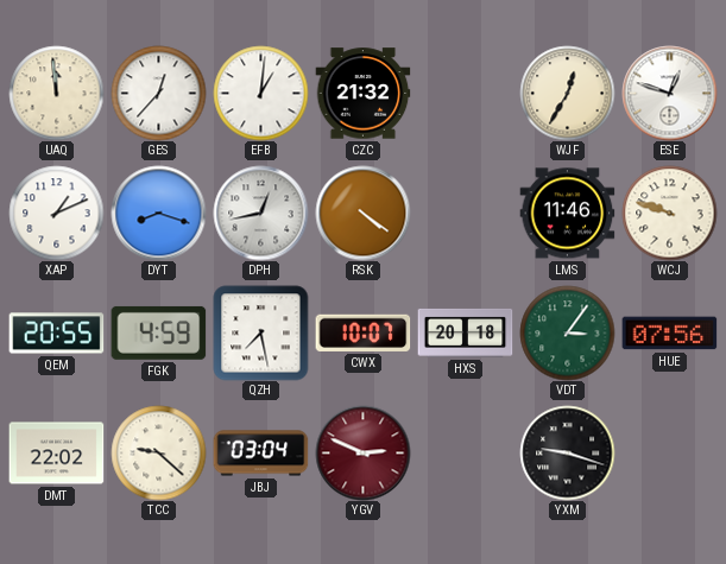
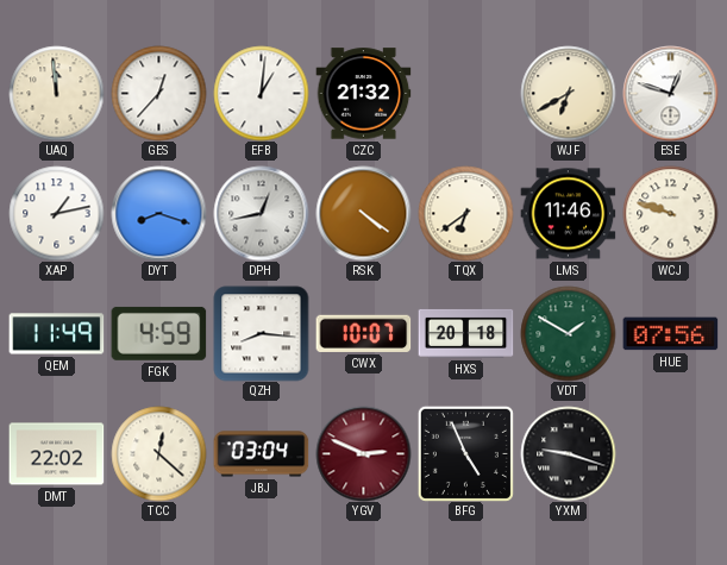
WJF: 12:35 -> 6:40
XAP: 1:11 -> 1:13
TQX: none -> 6:39
QEM: 20:55 -> 11:49
QZH: 7:28 -> 8:16
VDT: 3:06 -> 1:50
TCC: 9:22 -> 12:22
BFG: none -> 4:56
